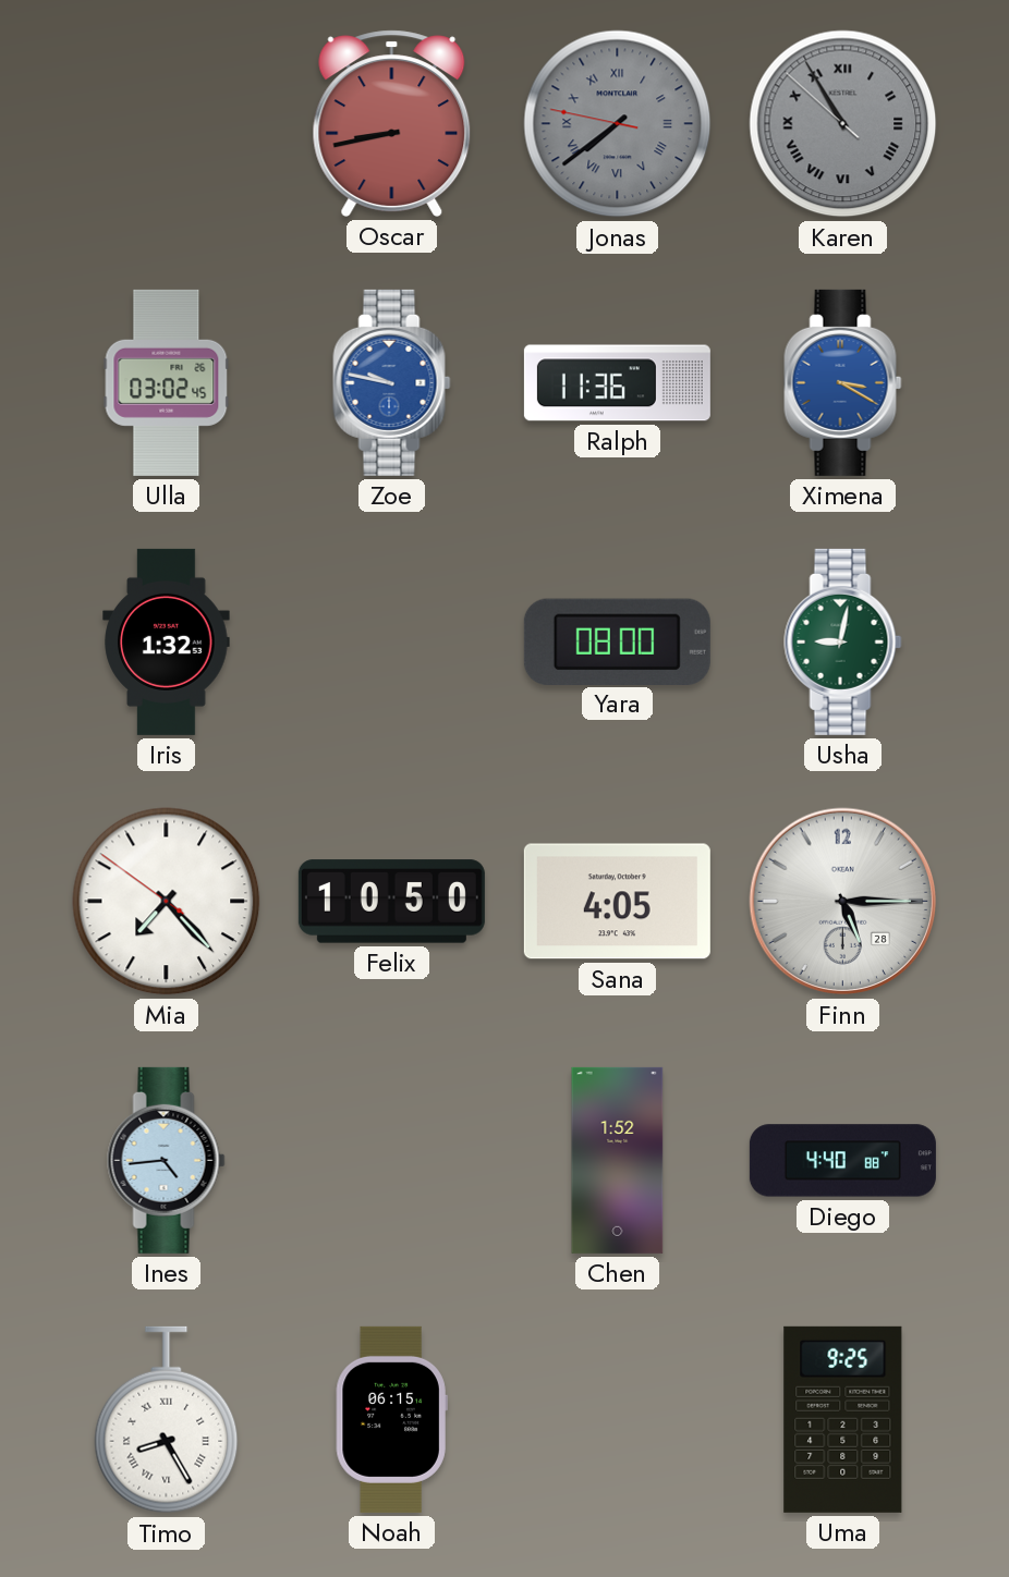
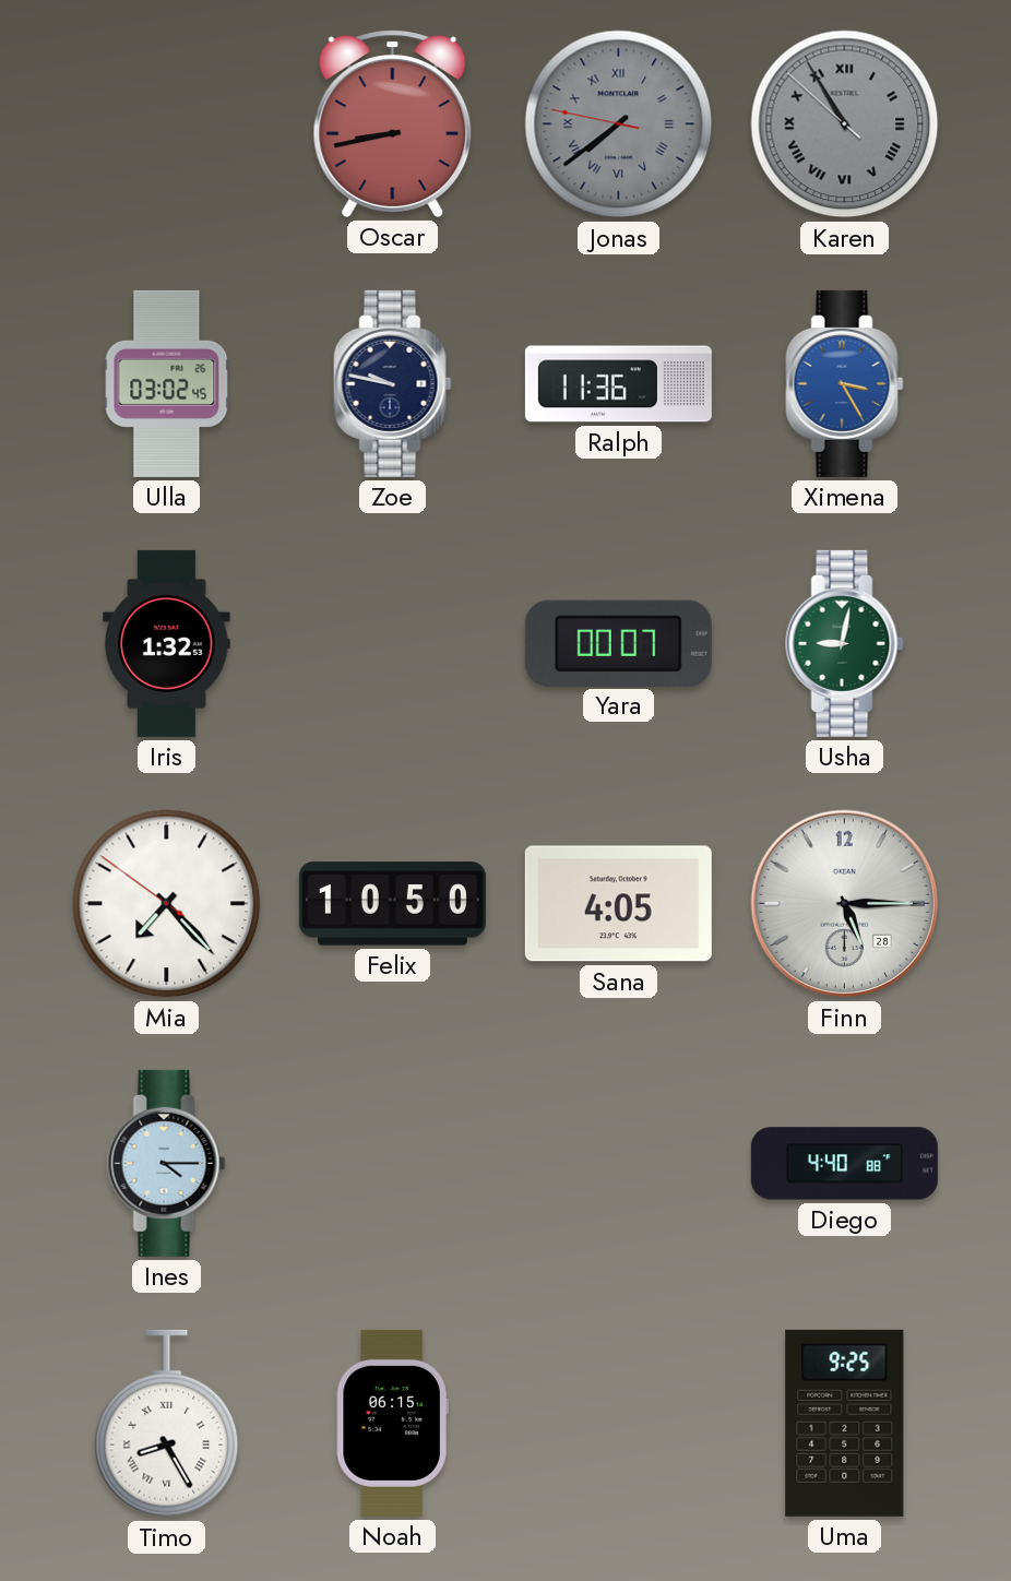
Zoe dial: blue -> navy
Ximena: 3:20 -> 3:25
Yara: 08:00 -> 00:07
Ines: 4:44 -> 4:15
Chen: 1:52 -> none
